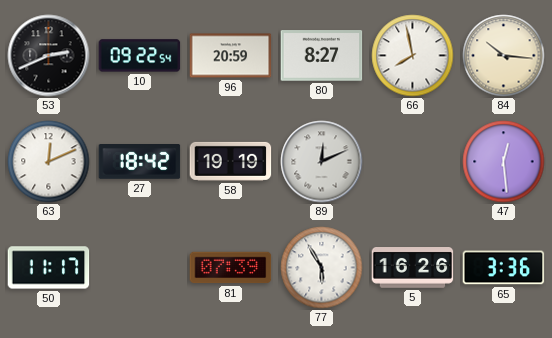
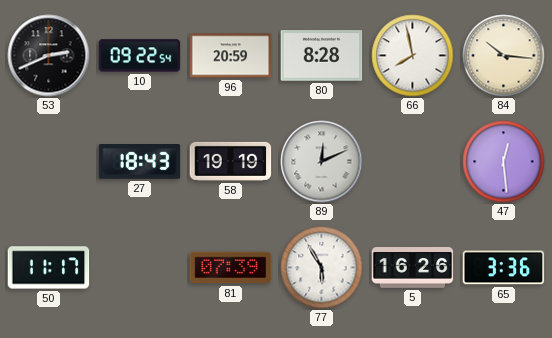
80: 8:27 -> 8:28
63: 12:11 -> none
27: 18:42 -> 18:43
